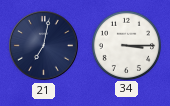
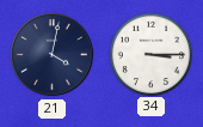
21: 7:02 -> 4:02
